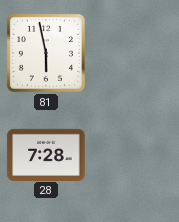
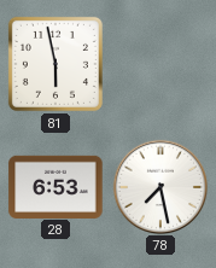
28: 7:28 -> 6:53
78: none -> 7:28
